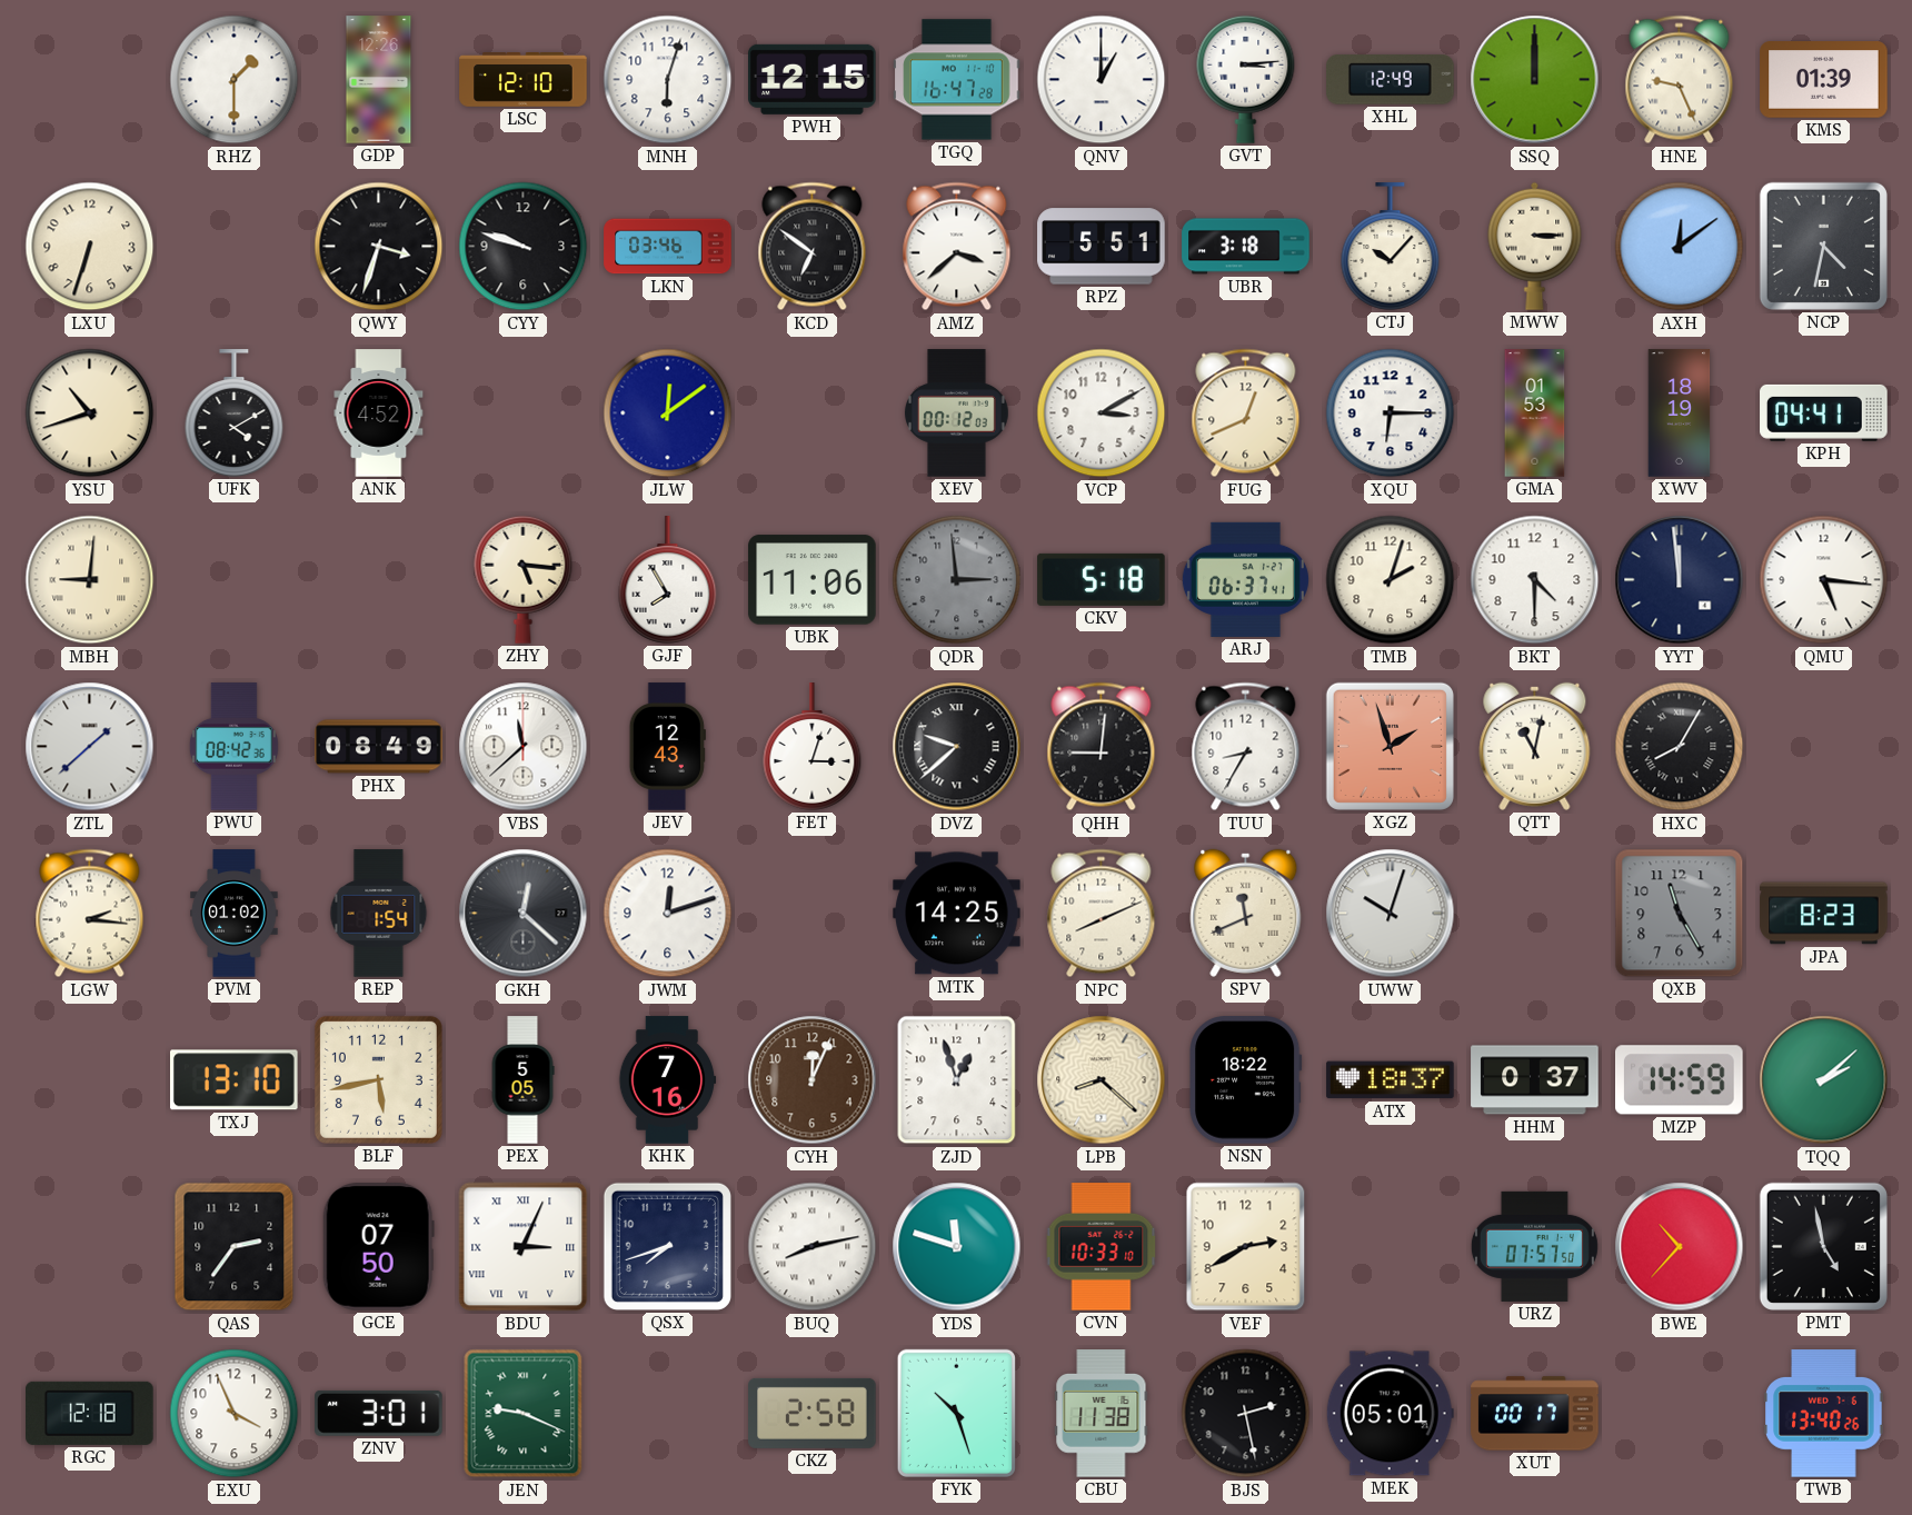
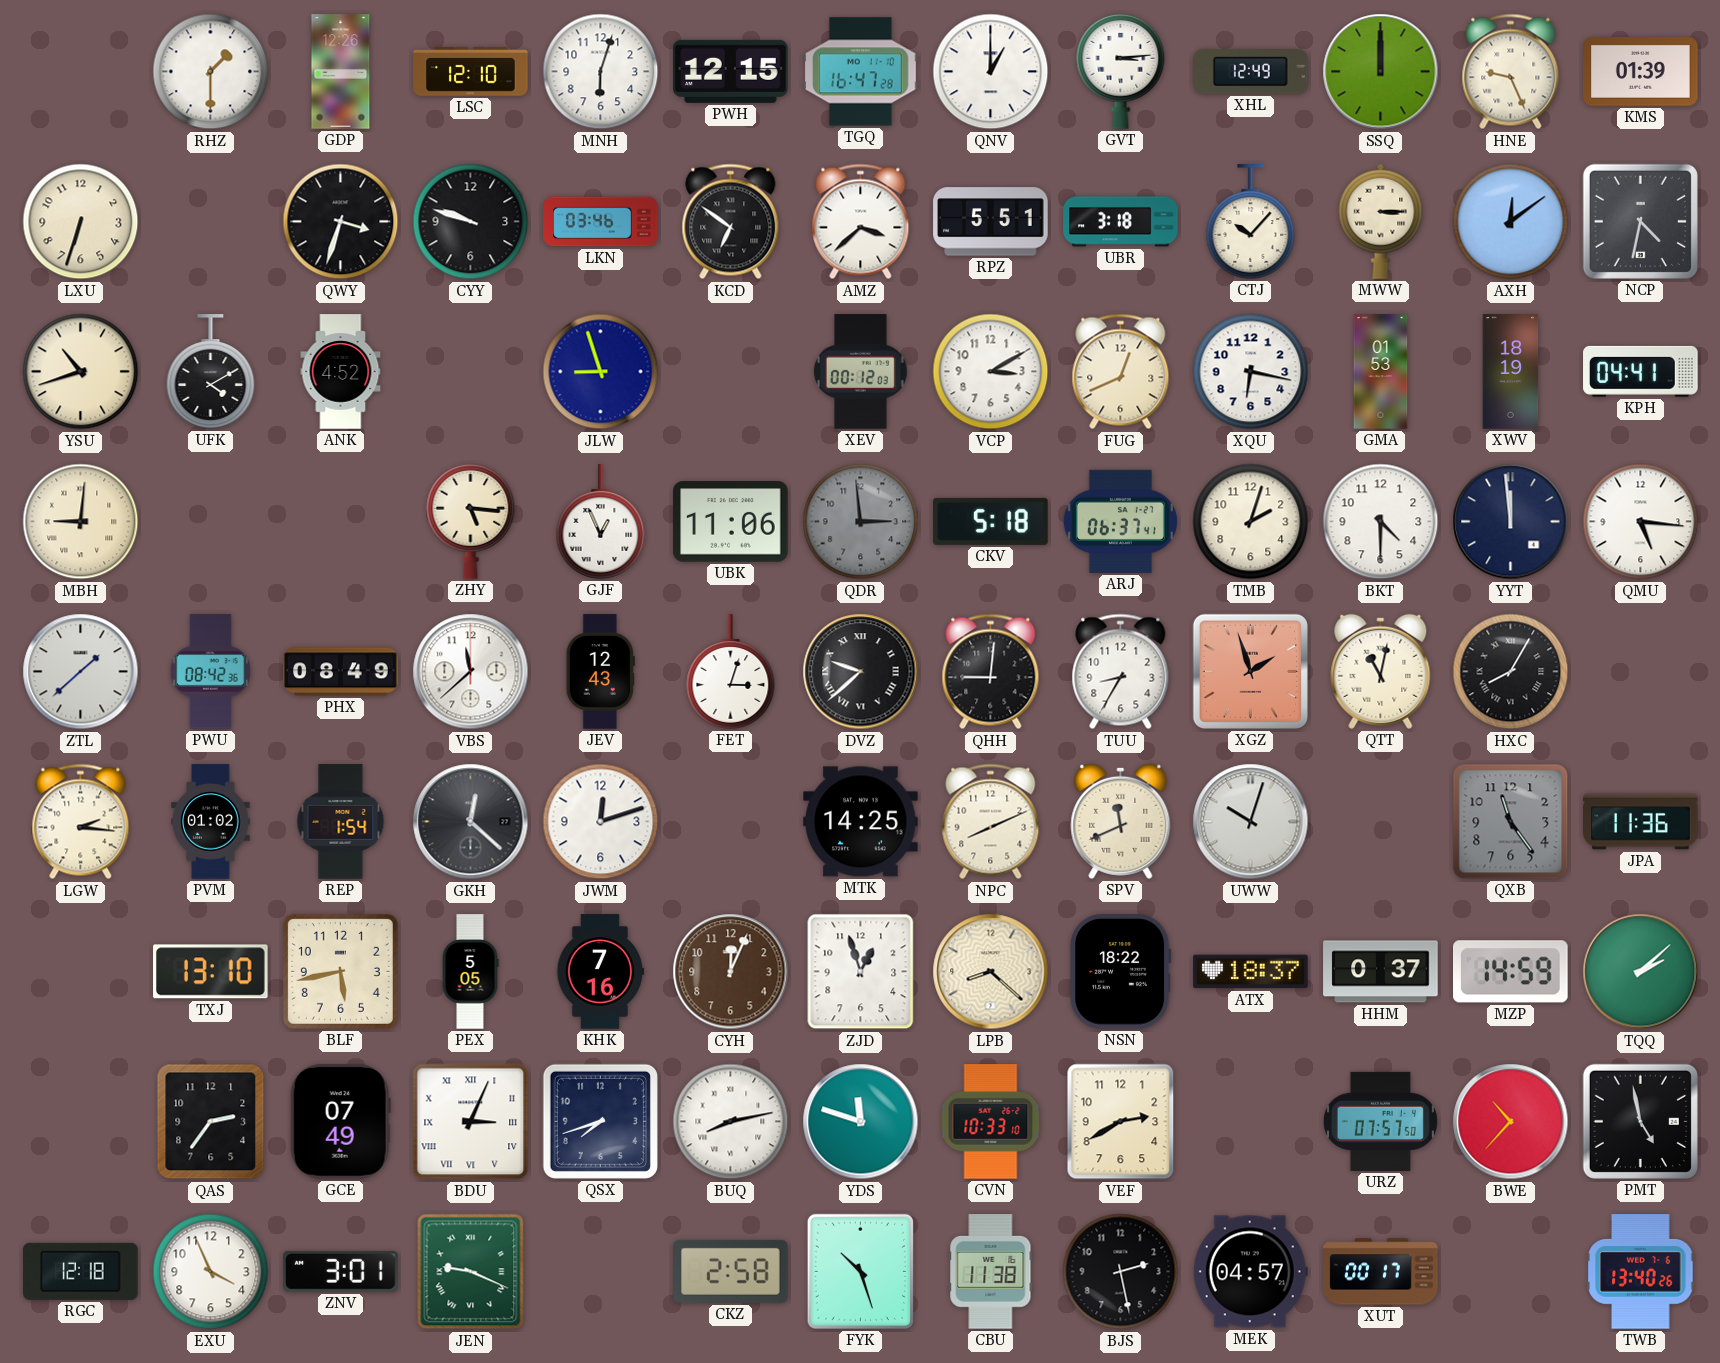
JLW: 12:09 -> 8:57
XQU: 6:15 -> 6:17
GJF: 7:55 -> 12:56
QXB: 11:25 -> 11:24
JPA: 8:23 -> 11:36
GCE: 07:50 -> 07:49
MEK: 05:01 -> 04:57
